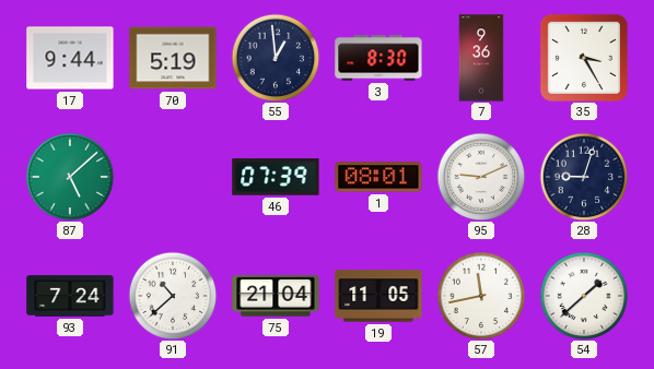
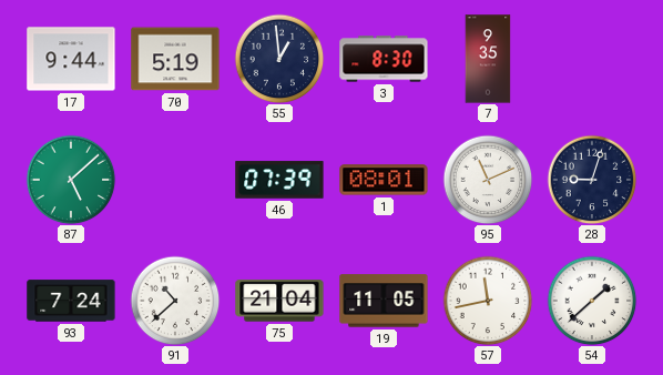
7: 9:36 -> 9:35
35: 3:25 -> none
95: 9:11 -> 11:11
